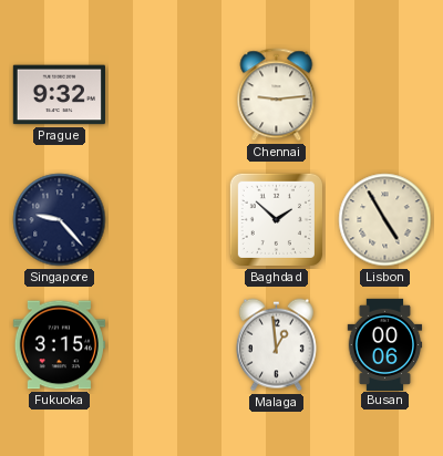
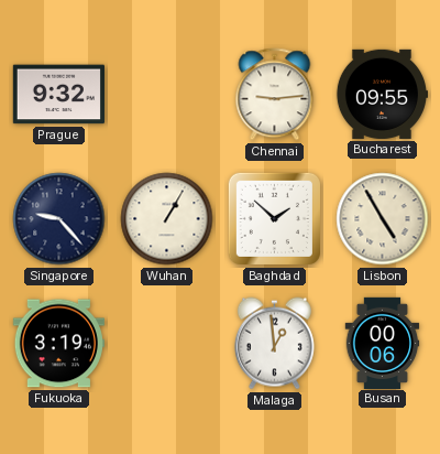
Bucharest: none -> 09:55
Wuhan: none -> 1:05
Fukuoka: 3:15 -> 3:19
